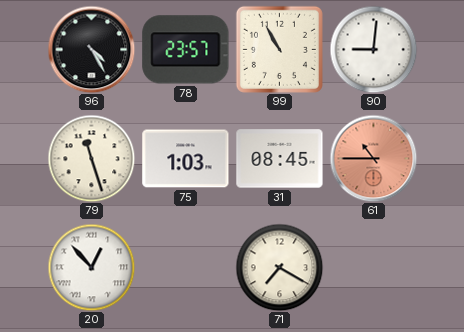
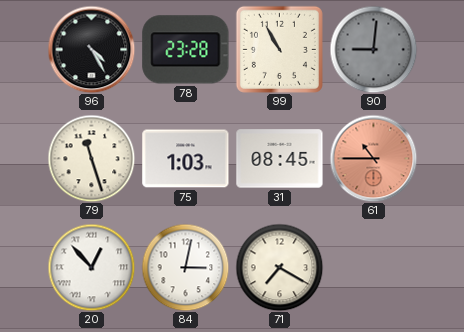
78: 23:57 -> 23:28
90 dial: white -> grey
84: none -> 3:02
